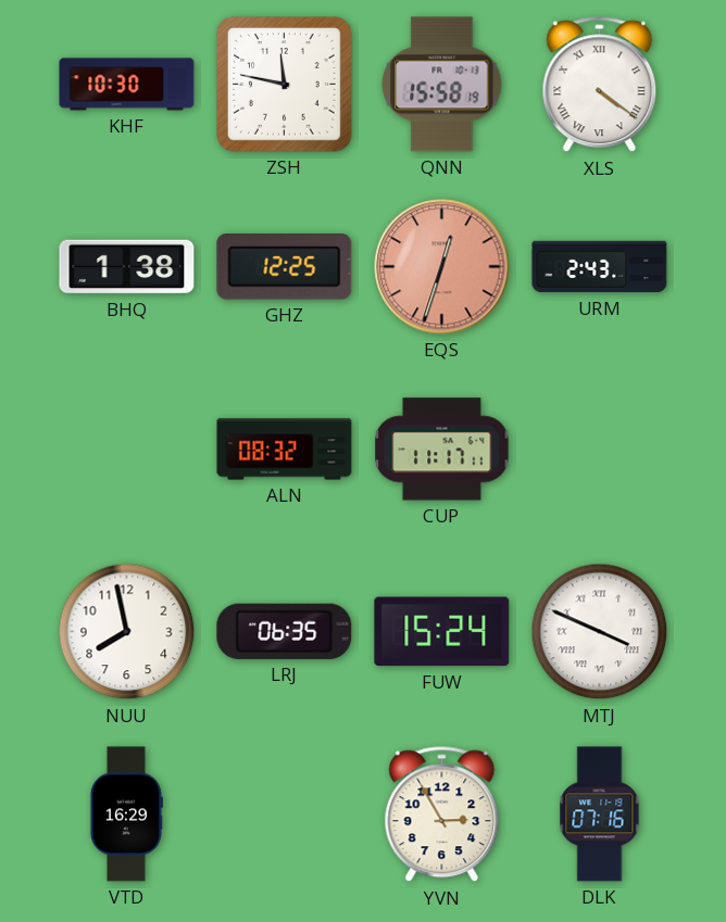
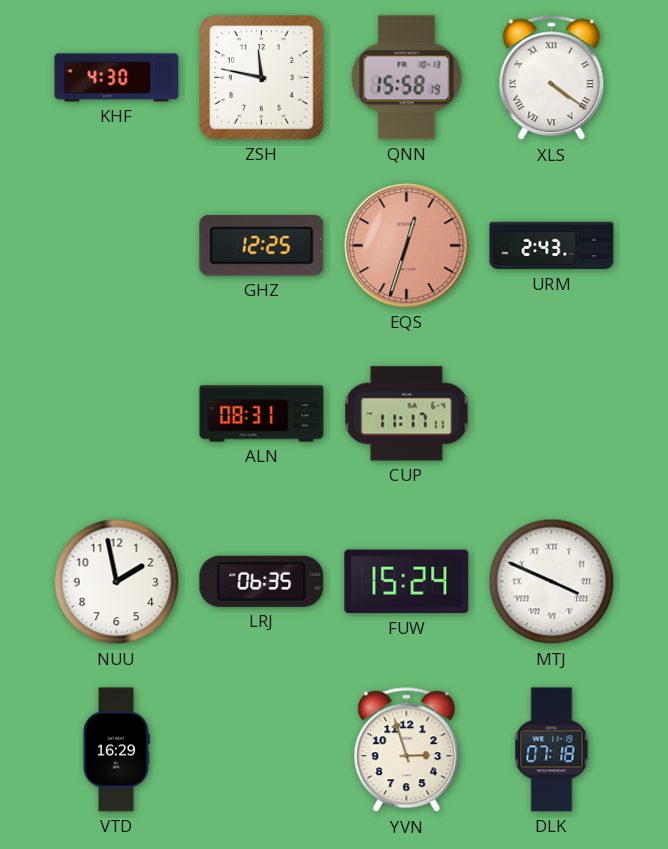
KHF: 10:30 -> 4:30
BHQ: 1:38 -> none
ALN: 08:32 -> 08:31
NUU: 7:58 -> 1:58
YVN: 2:55 -> 2:57
DLK: 07:16 -> 07:18
